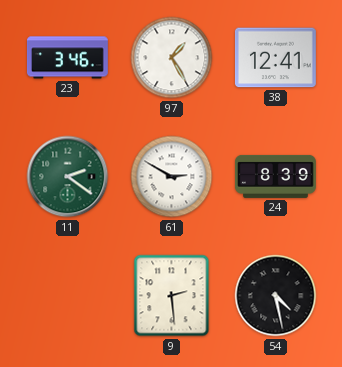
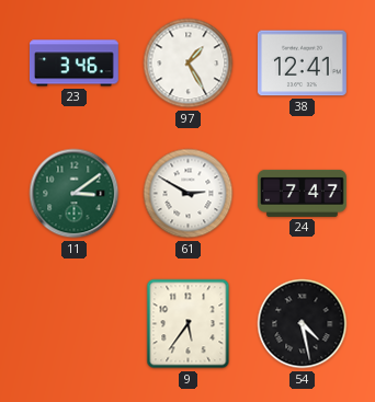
11: 2:21 -> 3:09
24: 8:39 -> 7:47
9: 2:29 -> 5:36
